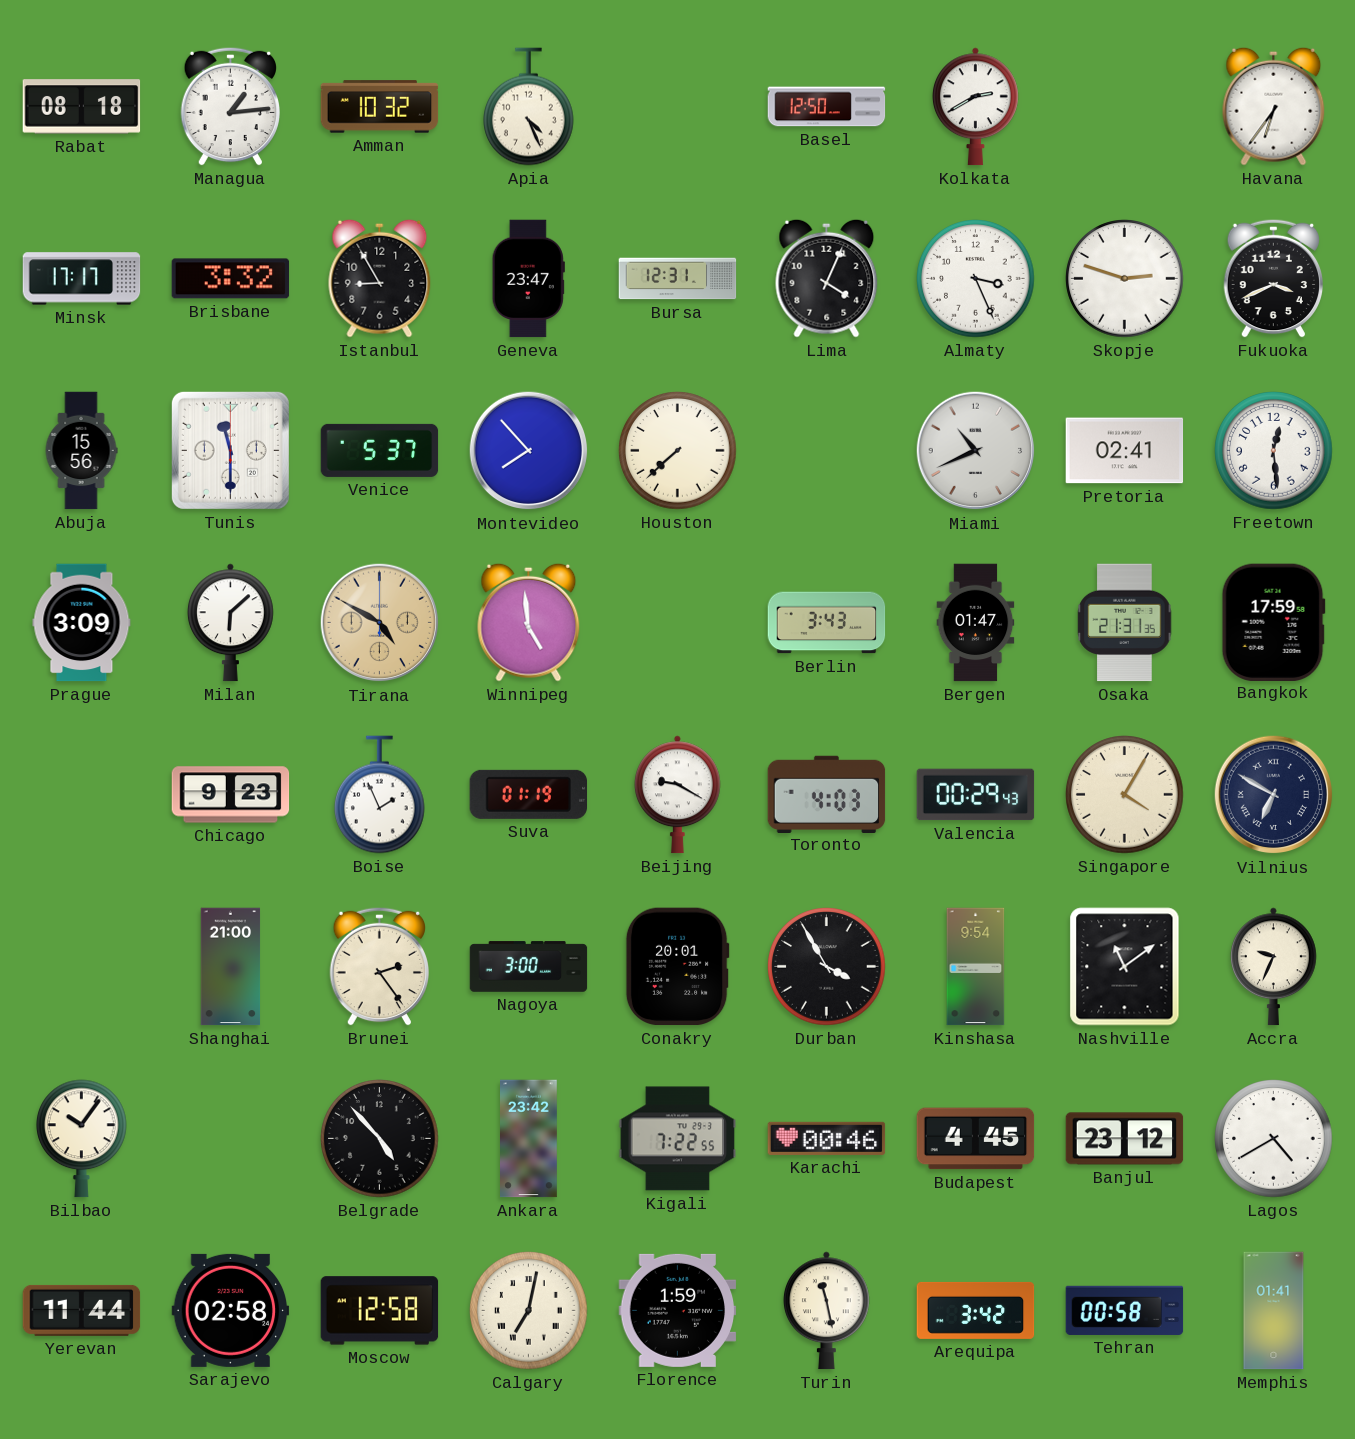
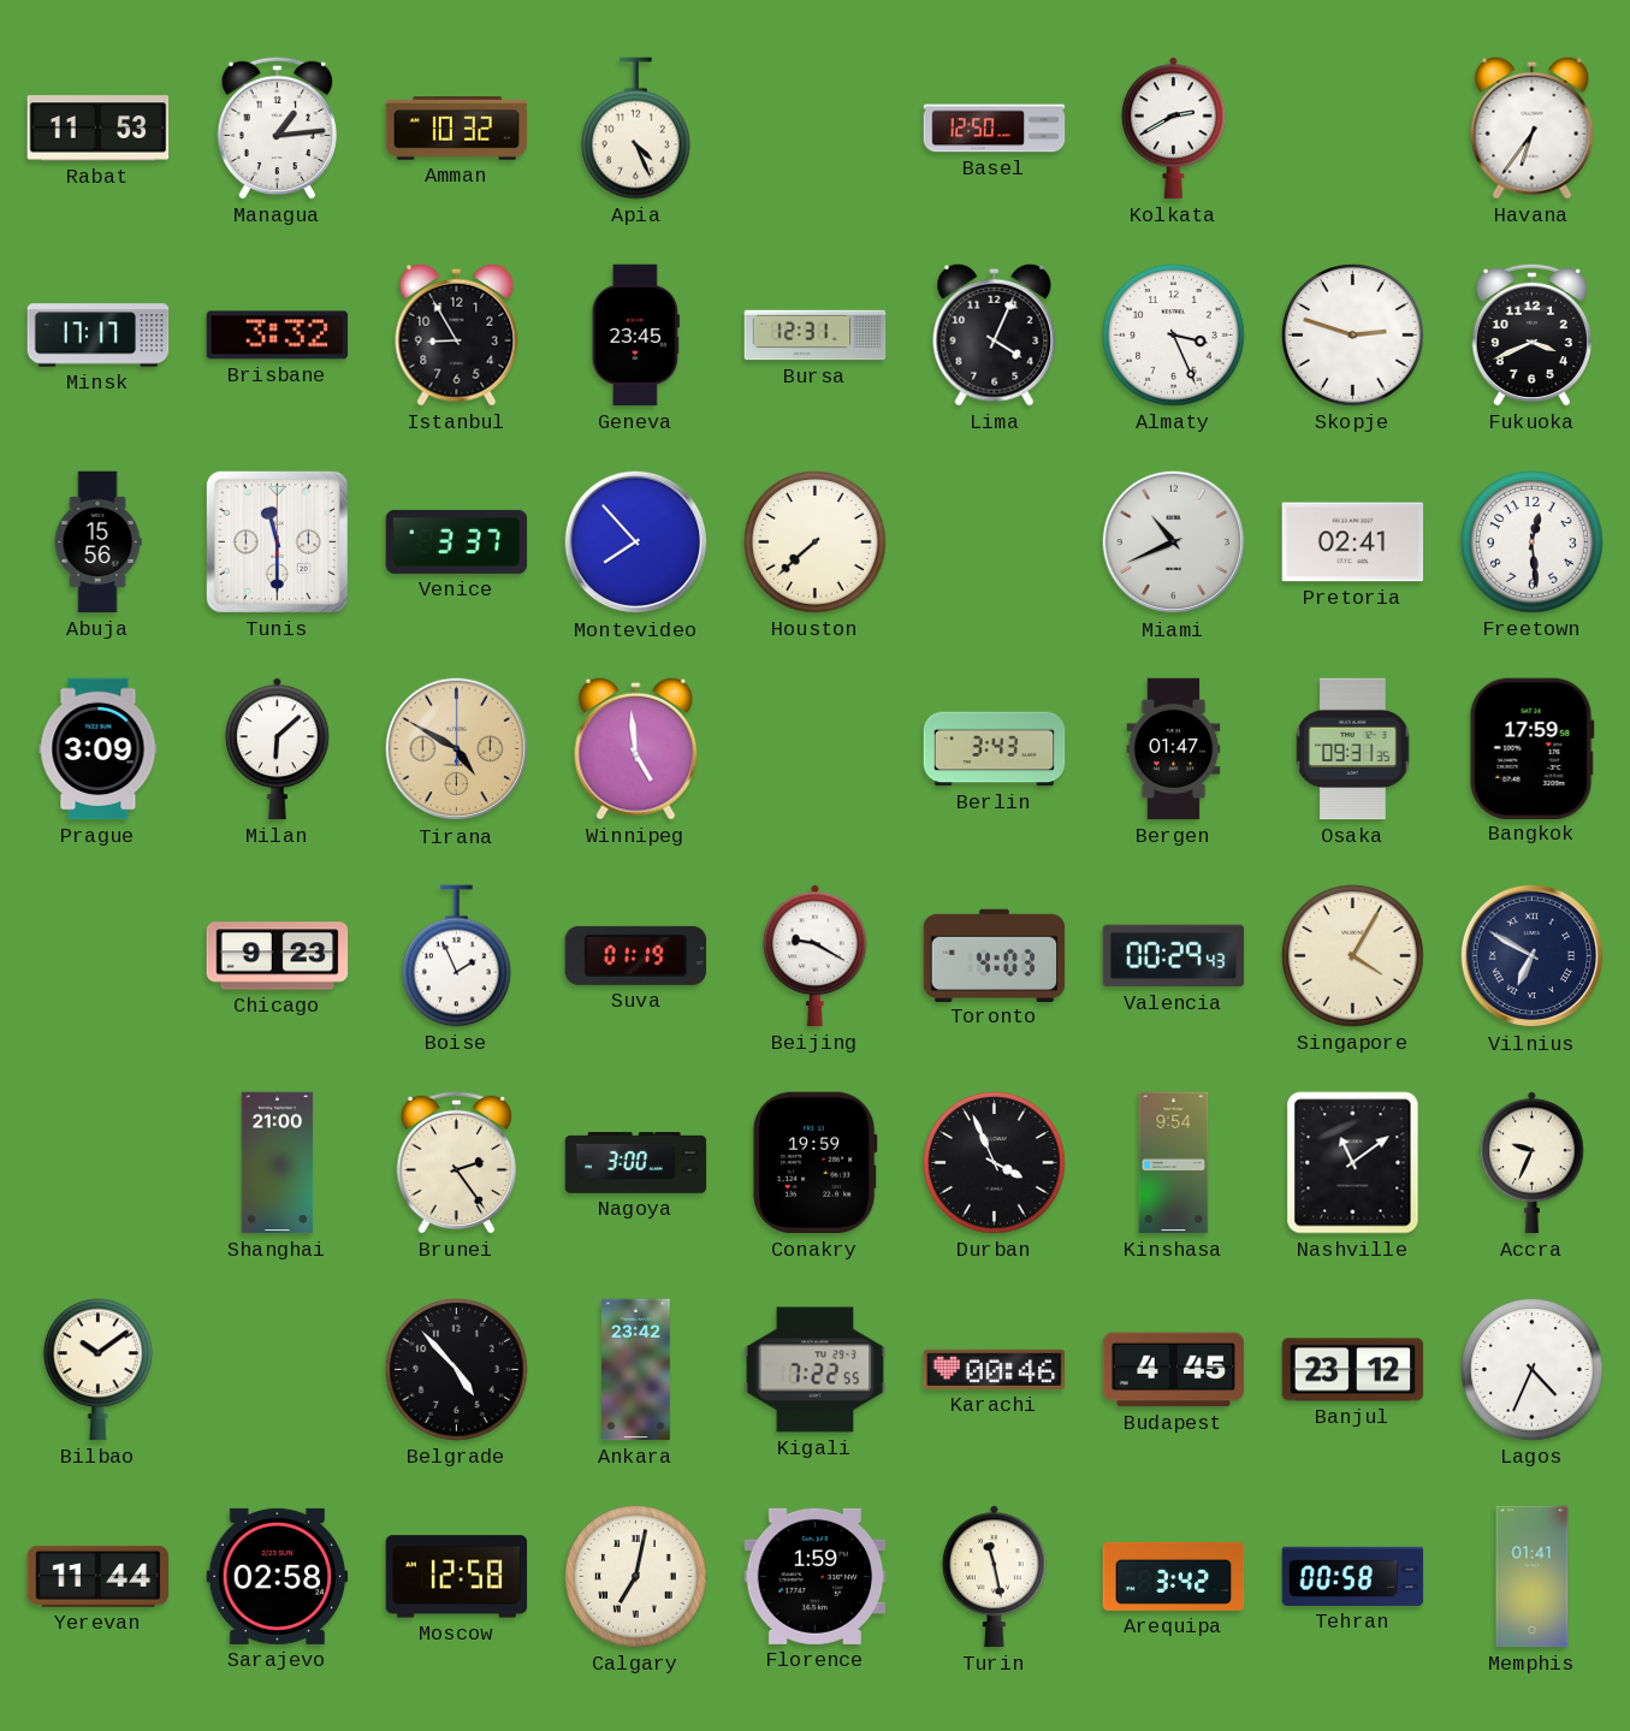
Rabat: 08:18 -> 11:53
Geneva: 23:47 -> 23:45
Venice: 5:37 -> 3:37
Osaka: 21:31 -> 09:31
Conakry: 20:01 -> 19:59
Durban: 3:55 -> 3:56
Bilbao: 10:06 -> 10:09
Lagos: 4:40 -> 4:34
